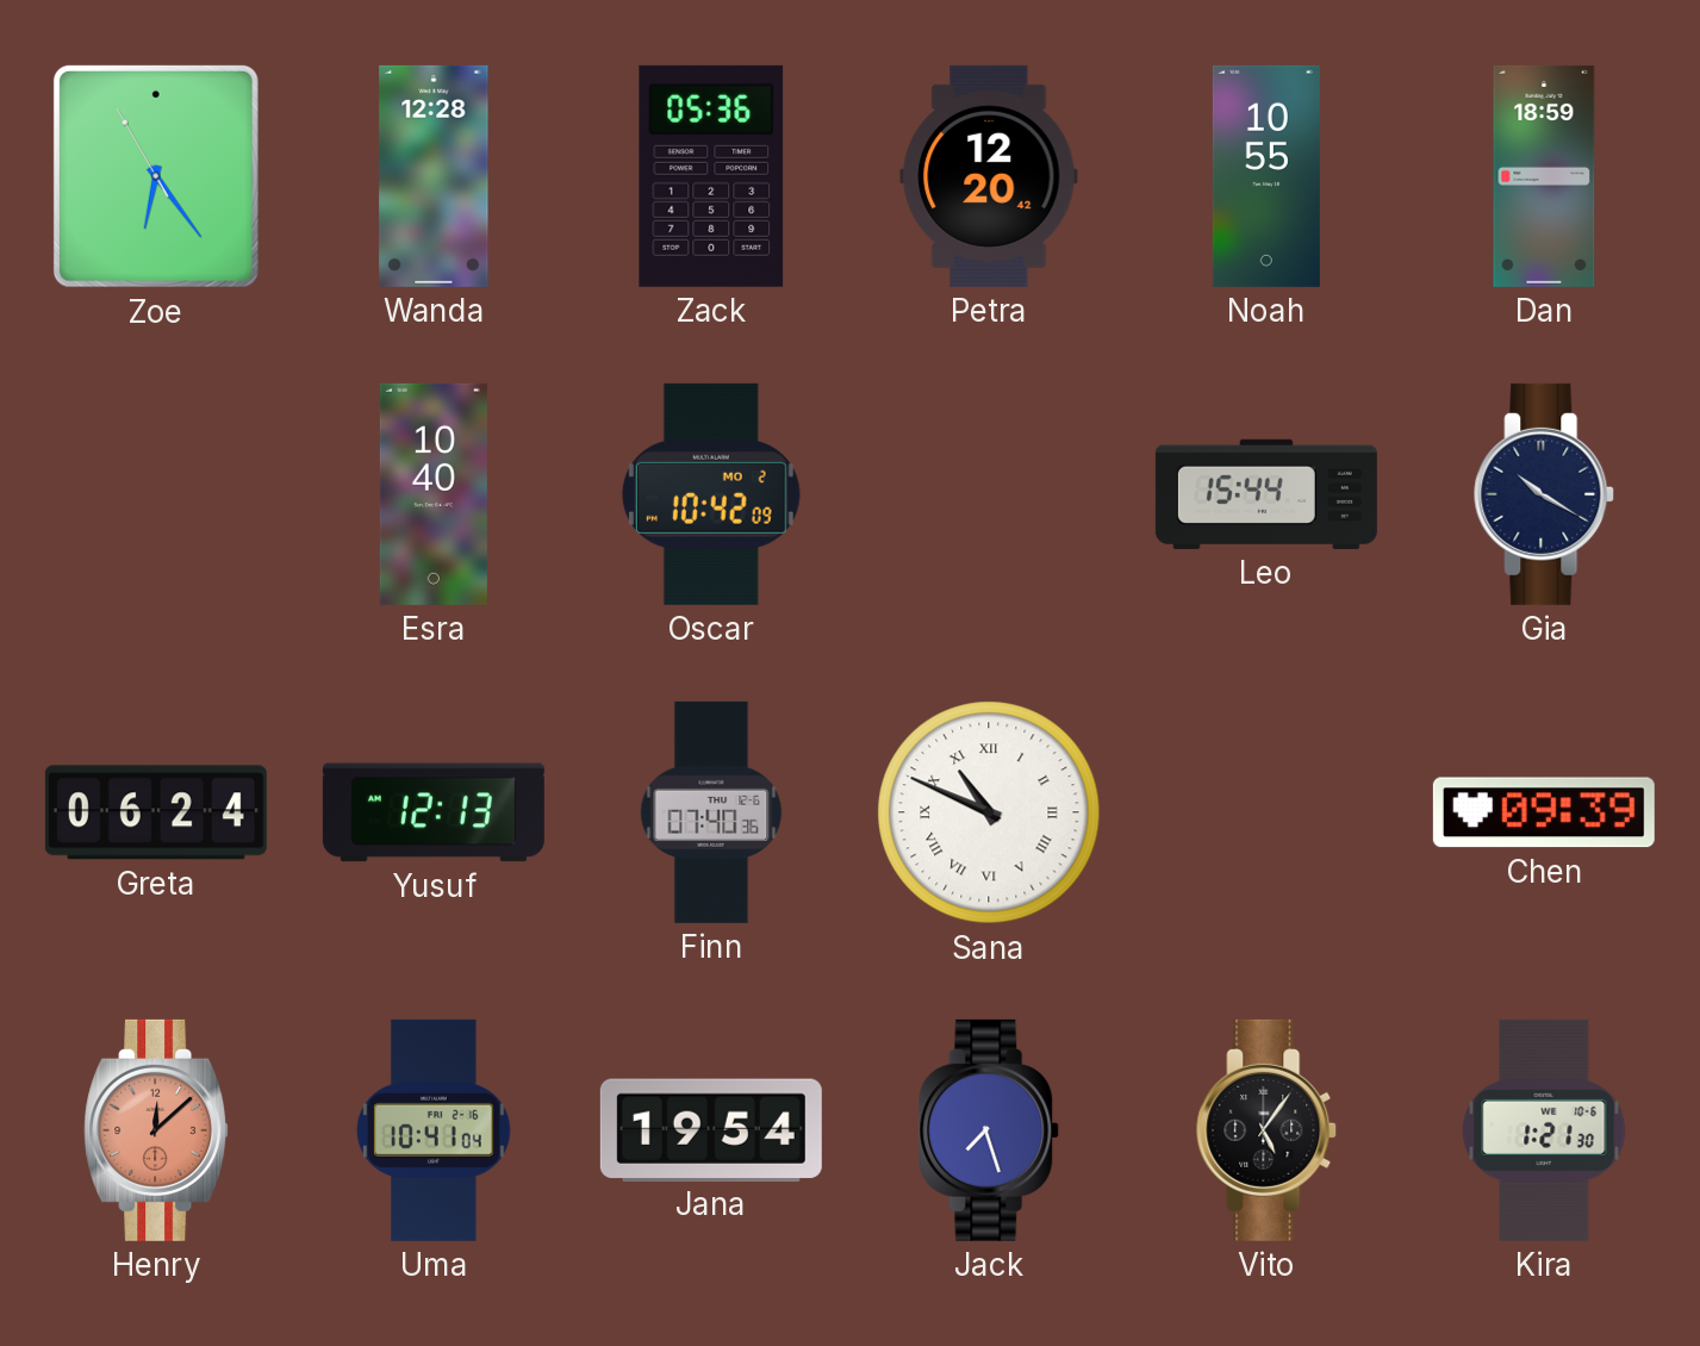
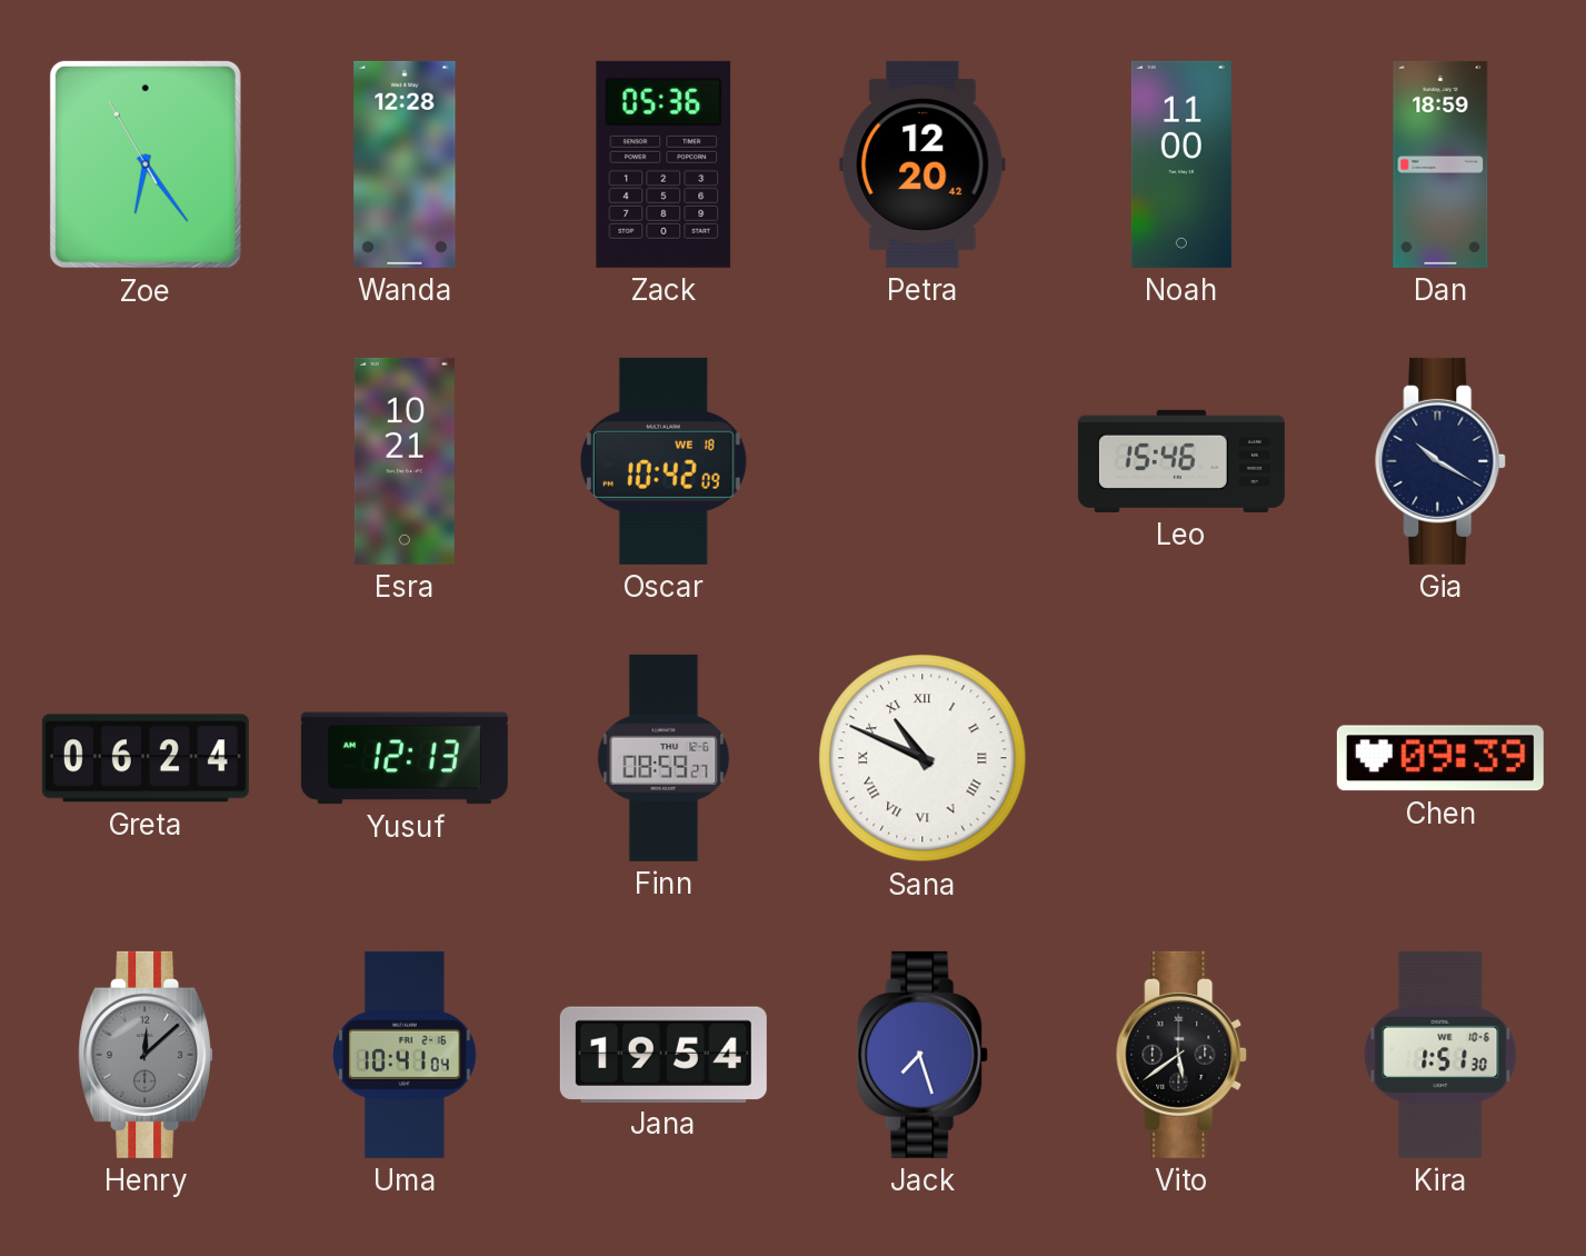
Noah: 10:55 -> 11:00
Esra: 10:40 -> 10:21
Oscar date: MO 2 -> WE 18
Leo: 15:44 -> 15:46
Finn: 07:40 -> 08:59
Henry dial: salmon -> grey
Vito: 5:06 -> 5:39
Kira: 1:21 -> 1:51
